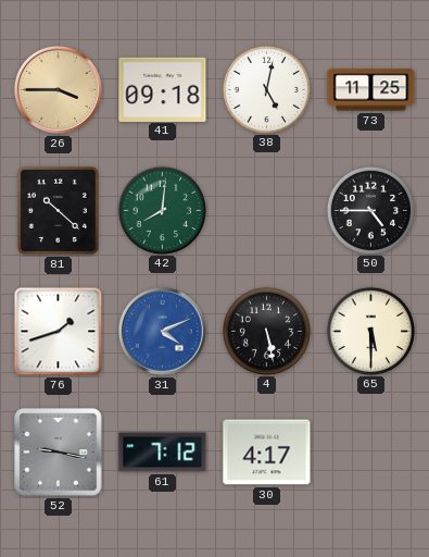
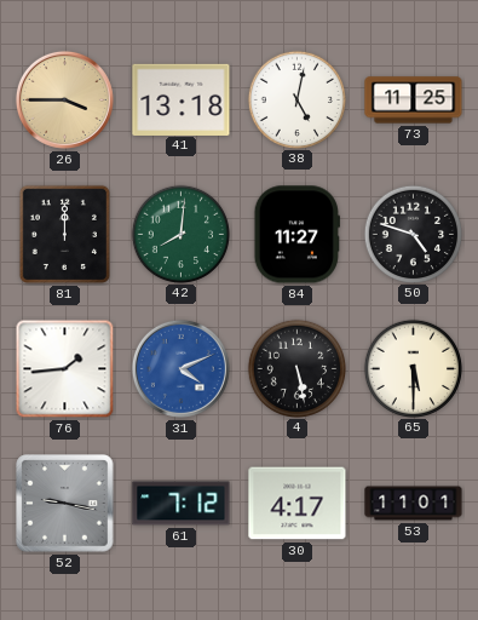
41: 09:18 -> 13:18
81: 10:22 -> 12:00
84: none -> 11:27
50: 4:45 -> 4:48
76: 1:42 -> 1:44
53: none -> 11:01
